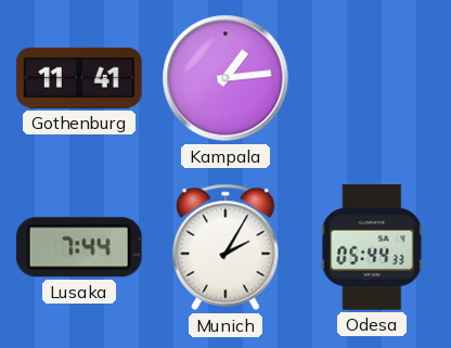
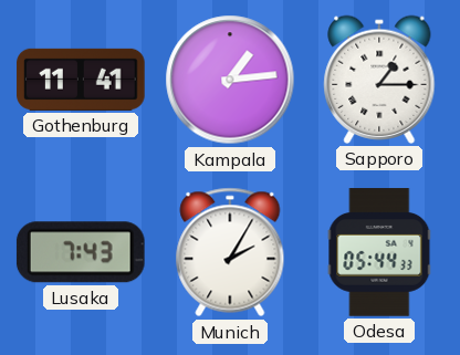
Sapporo: none -> 1:15
Lusaka: 7:44 -> 7:43
